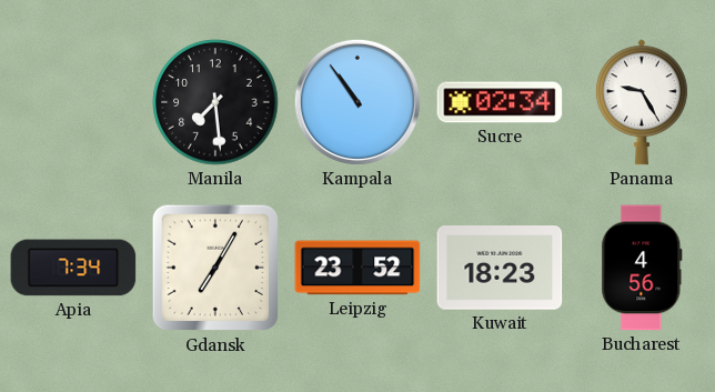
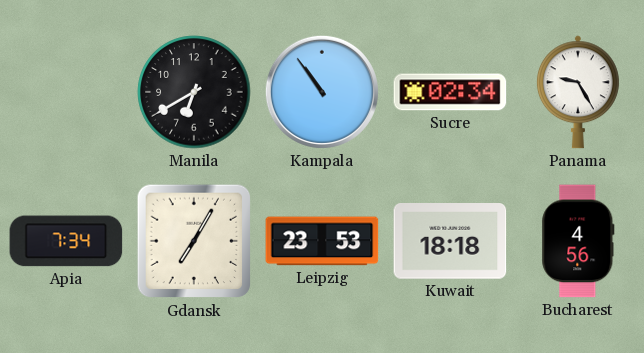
Manila: 7:29 -> 6:40
Leipzig: 23:52 -> 23:53
Kuwait: 18:23 -> 18:18
